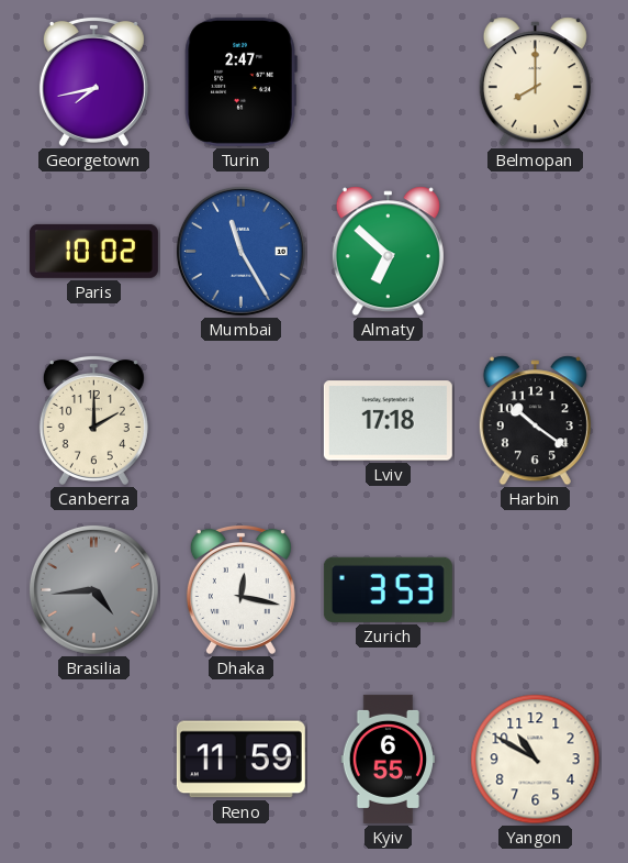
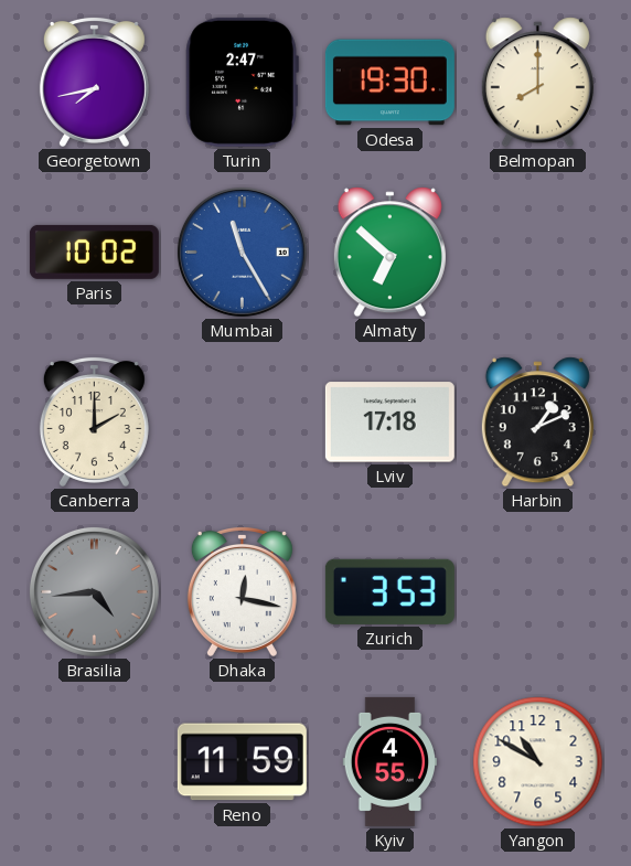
Odesa: none -> 19:30
Harbin: 10:21 -> 1:11
Kyiv: 6:55 -> 4:55
